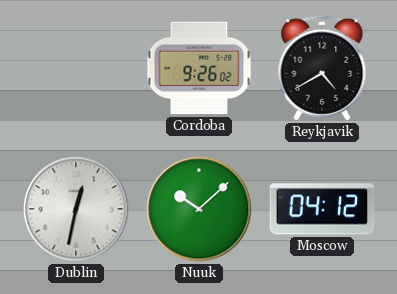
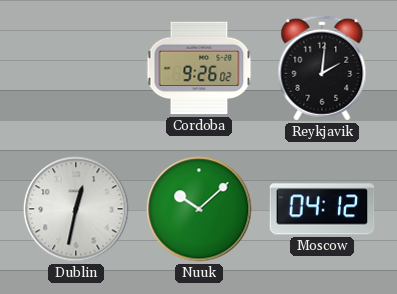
Reykjavik: 4:40 -> 2:01
